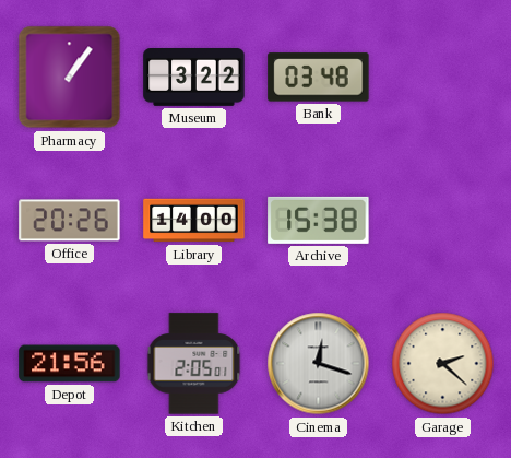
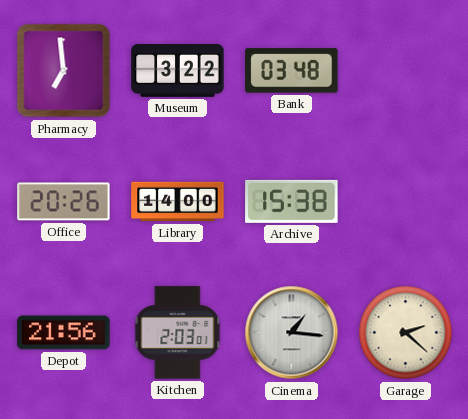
Pharmacy: 1:06 -> 6:59
Kitchen: 2:05 -> 2:03
Cinema: 12:18 -> 1:16
